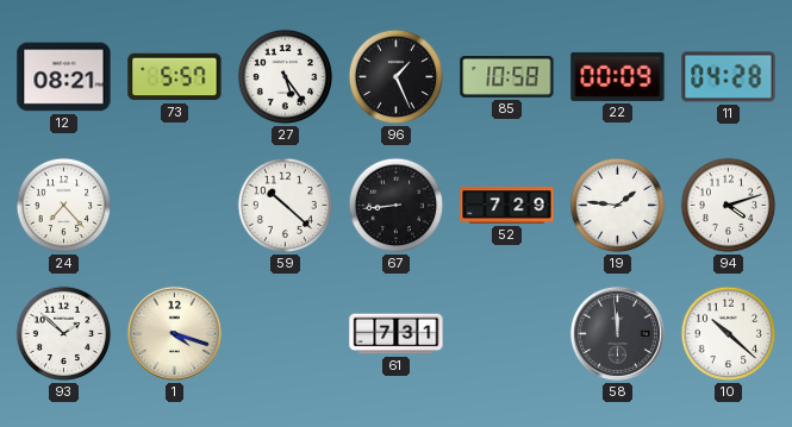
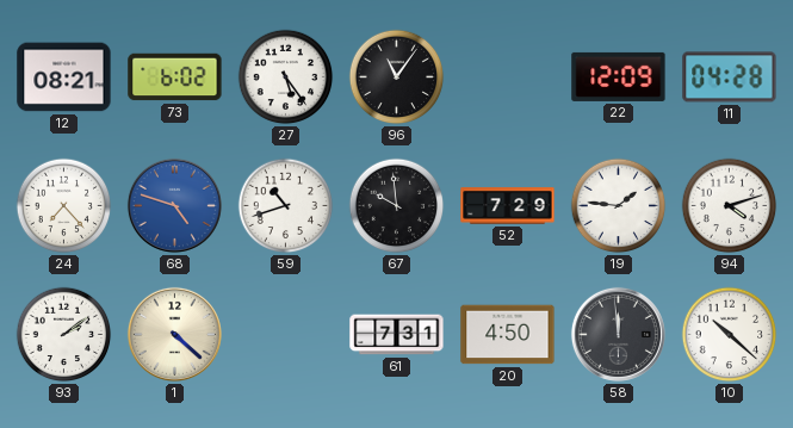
73: 5:57 -> 6:02
96: 1:26 -> 11:06
85: 10:58 -> none
22: 00:09 -> 12:09
68: none -> 4:48
59: 10:22 -> 10:42
67: 8:44 -> 9:59
93: 1:52 -> 2:09
1: 4:18 -> 4:22
20: none -> 4:50
